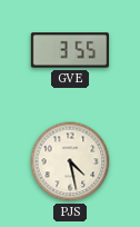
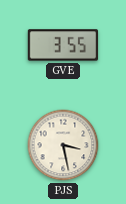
PJS: 4:28 -> 3:28
